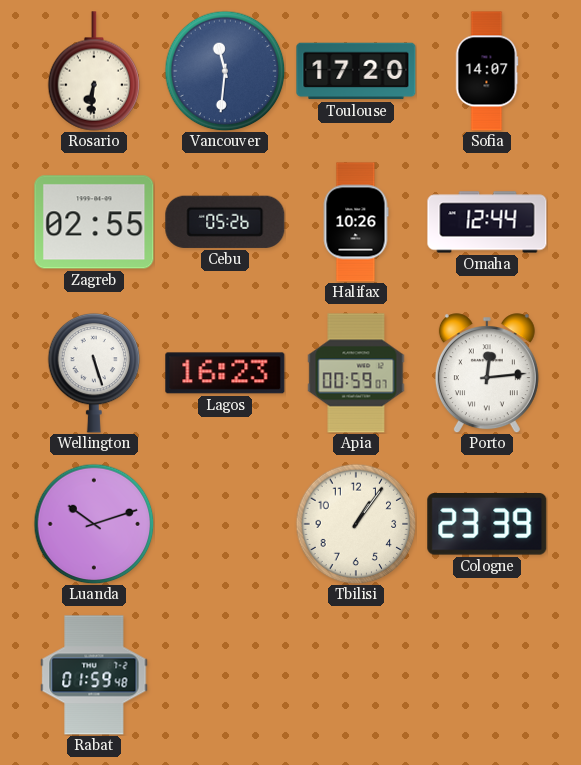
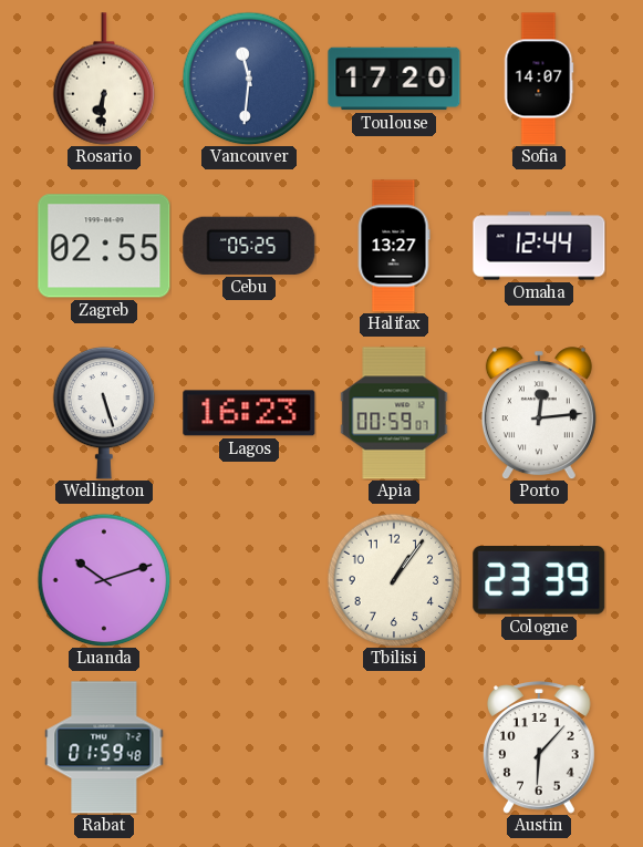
Cebu: 05:26 -> 05:25
Halifax: 10:26 -> 13:27
Austin: none -> 6:07
